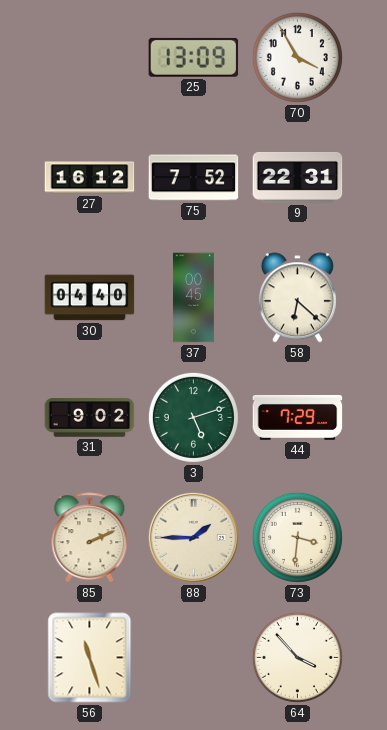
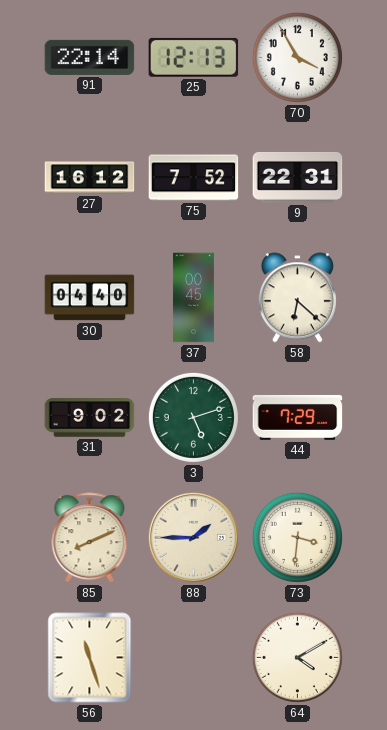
91: none -> 22:14
25: 13:09 -> 12:13
85: 2:11 -> 8:11
64: 3:53 -> 4:10
